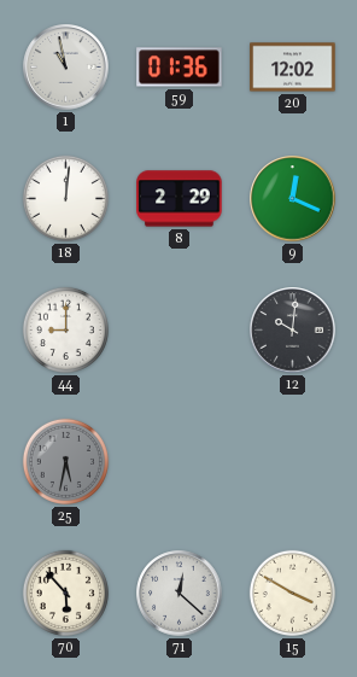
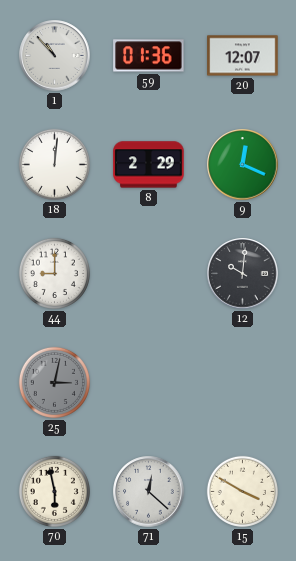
1: 10:58 -> 10:53
20: 12:02 -> 12:07
25: 5:32 -> 3:02
70: 5:53 -> 5:58
